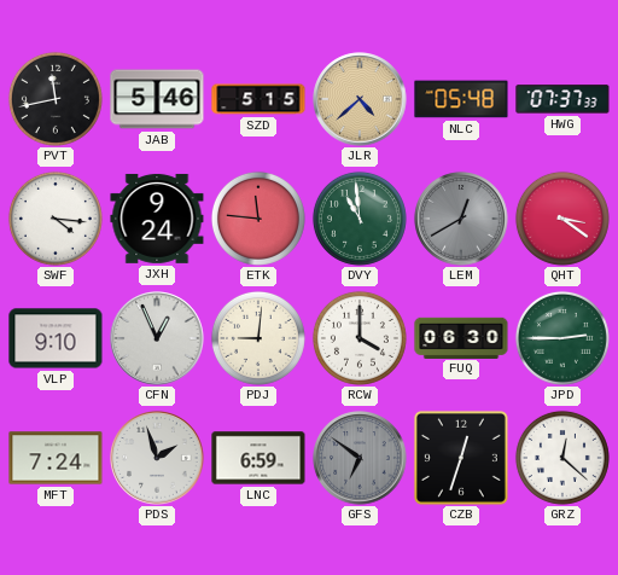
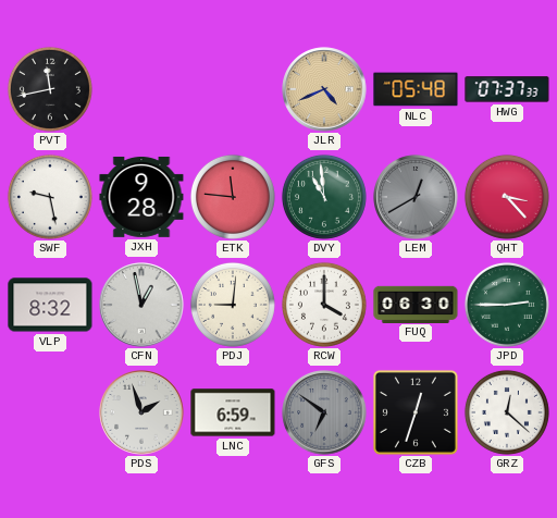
JAB: 5:46 -> none
SZD: 5:15 -> none
JLR: 4:38 -> 4:41
SWF: 4:16 -> 9:28
JXH: 9:24 -> 9:28
QHT: 3:21 -> 3:23
VLP: 9:10 -> 8:32
CFN: 12:56 -> 12:58
MFT: 7:24 -> none
